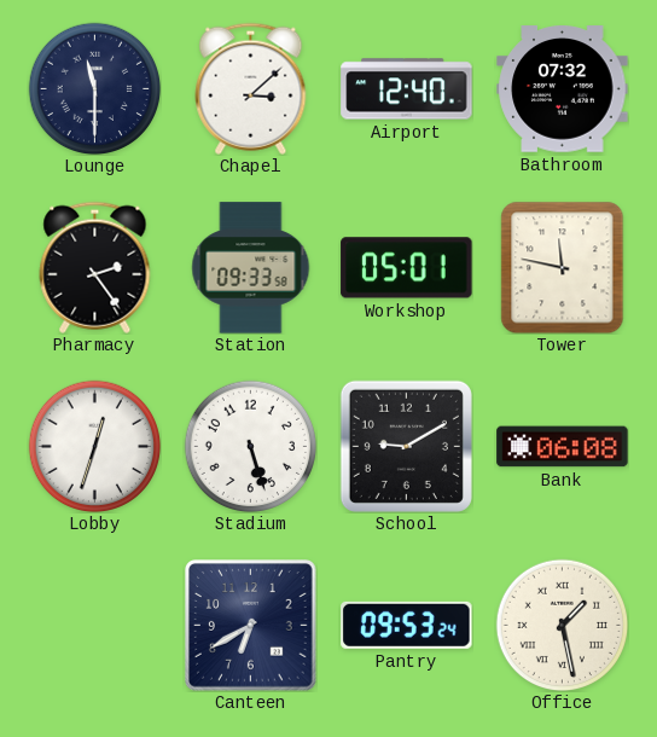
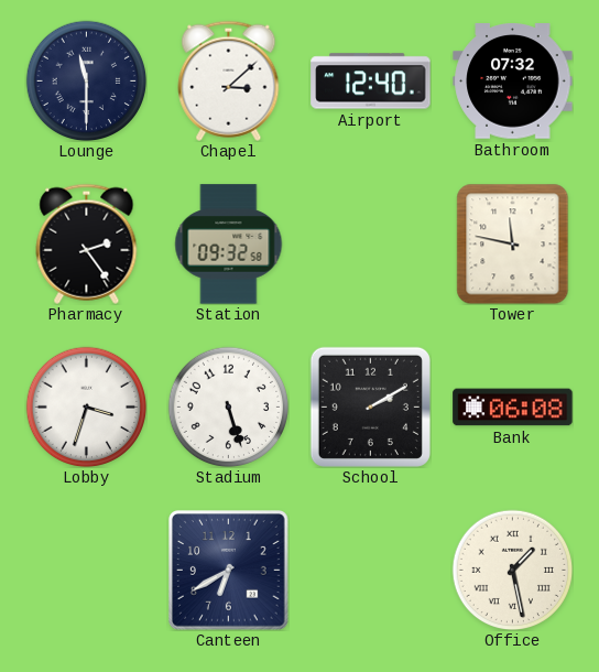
Station: 09:33 -> 09:32
Workshop: 05:01 -> none
Lobby: 12:33 -> 3:33
School: 9:10 -> 2:10
Pantry: 09:53 -> none
